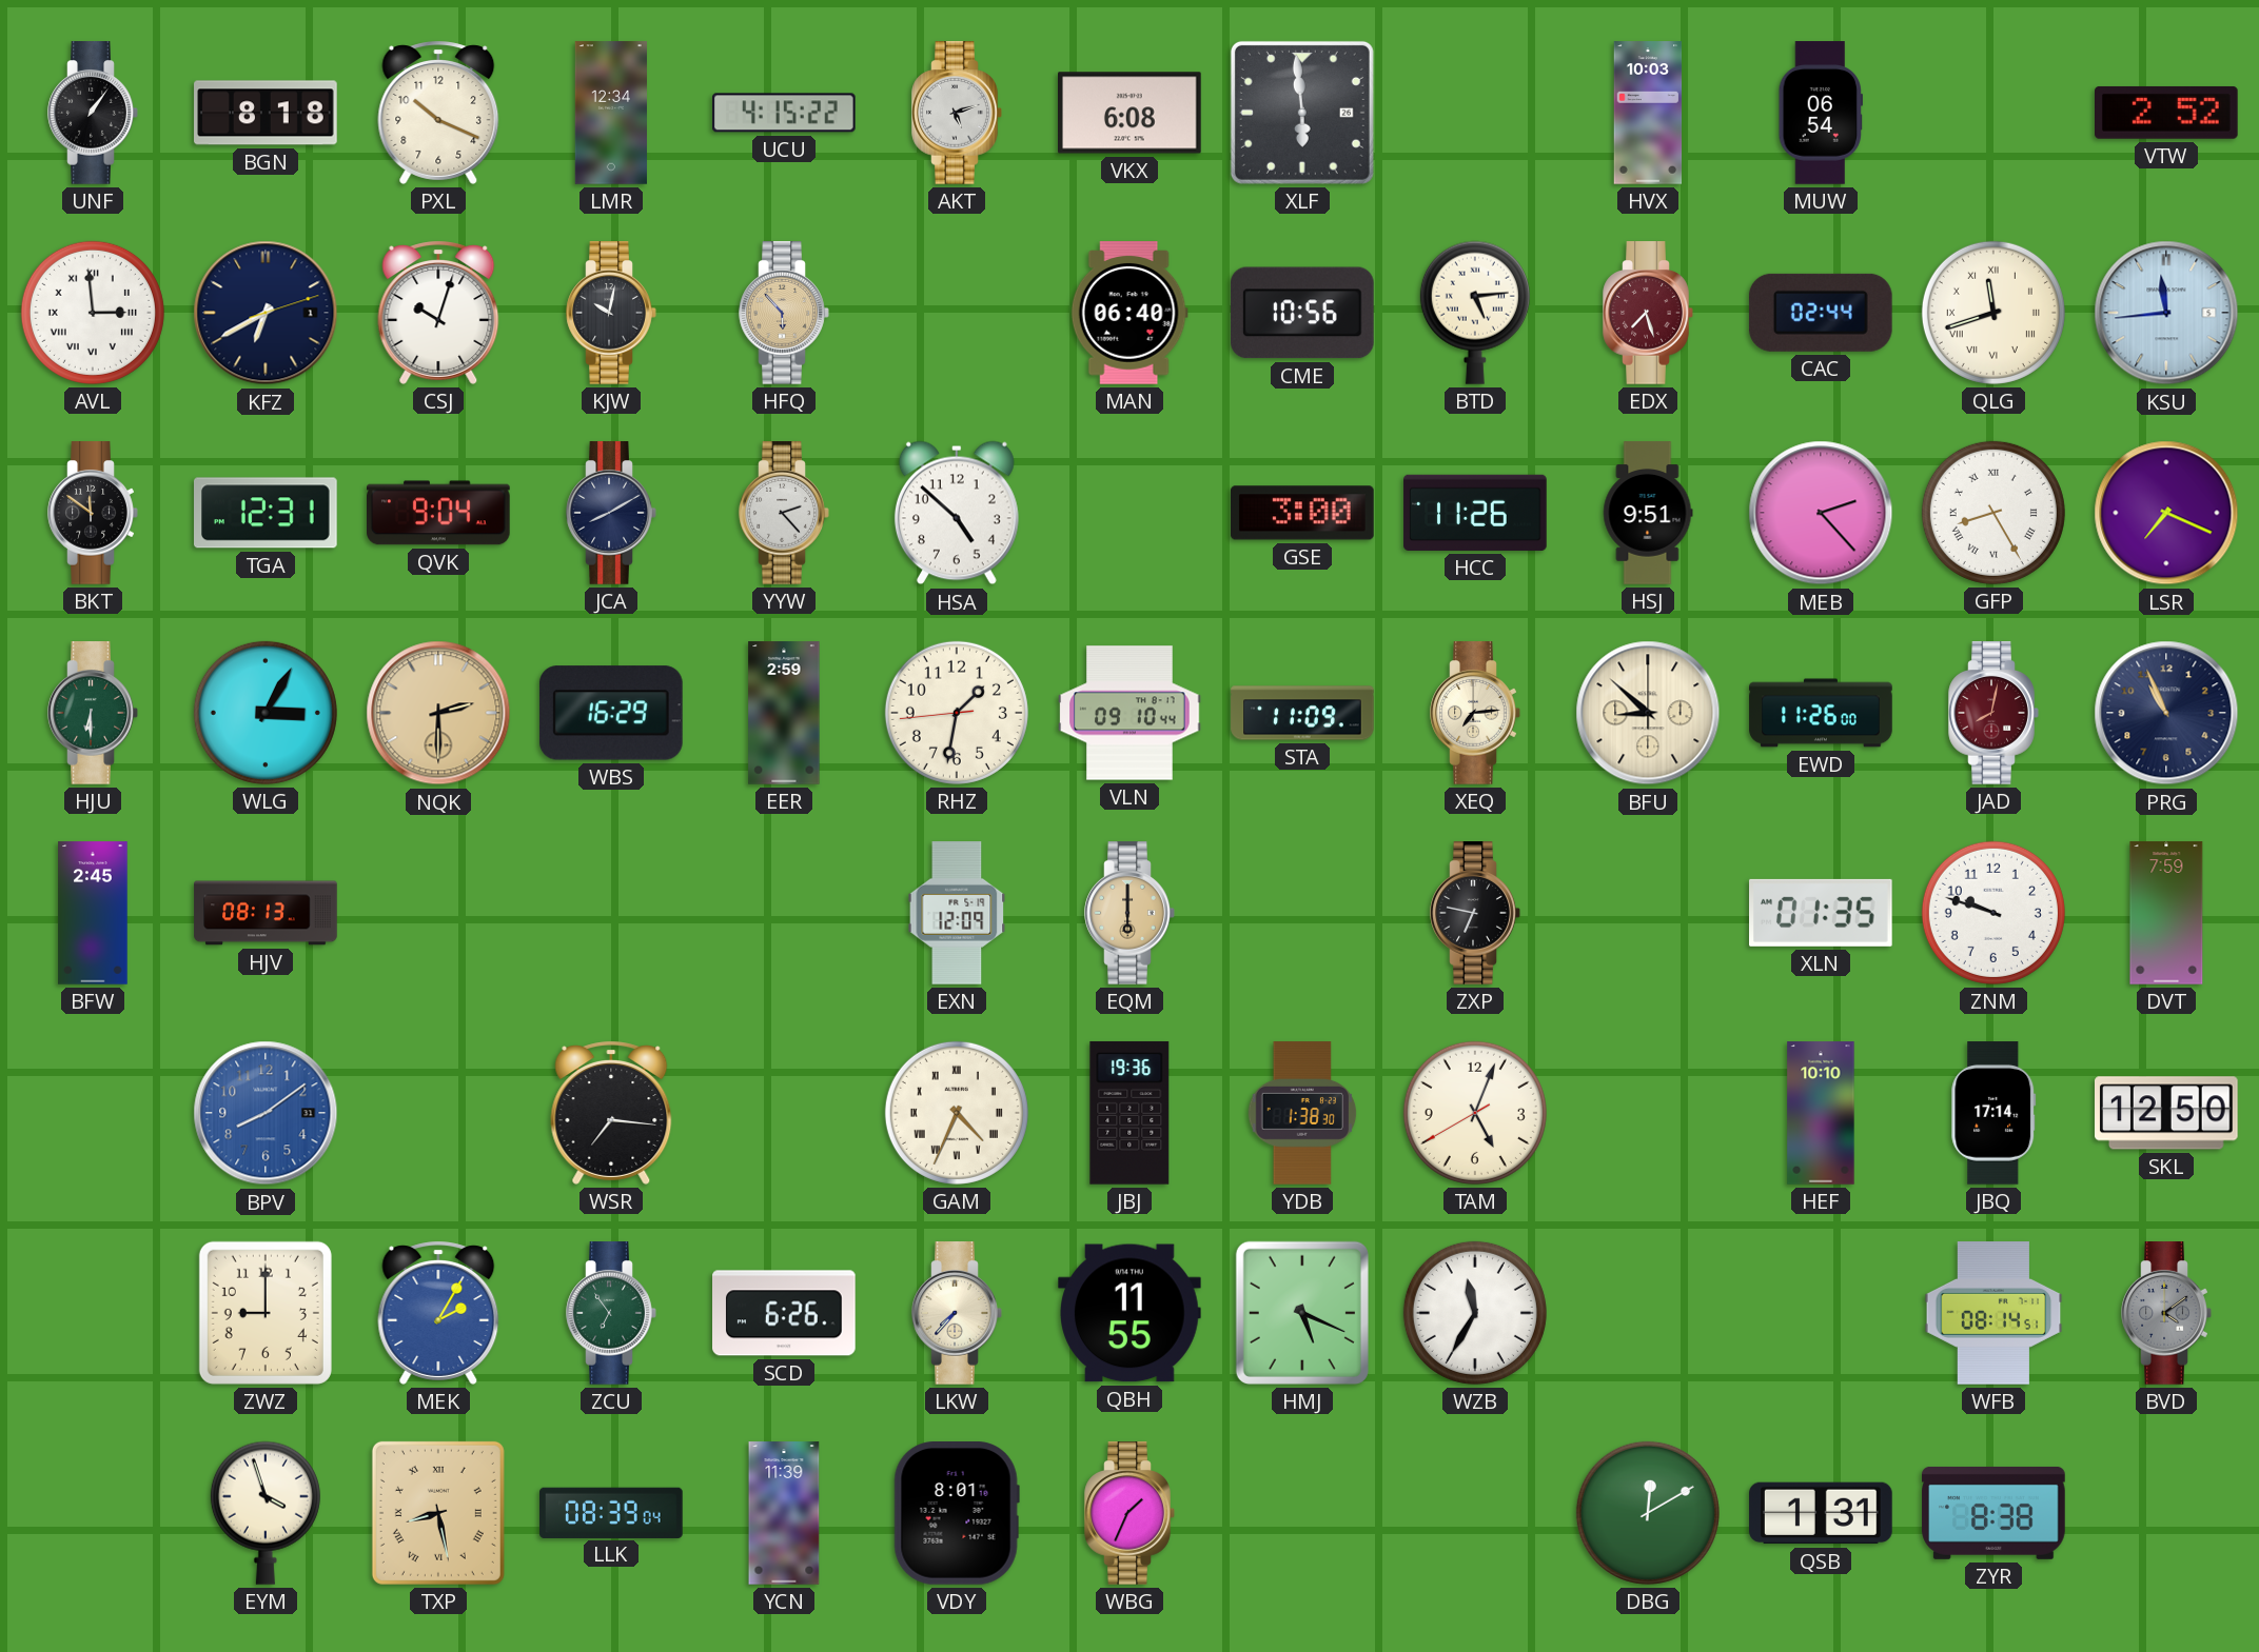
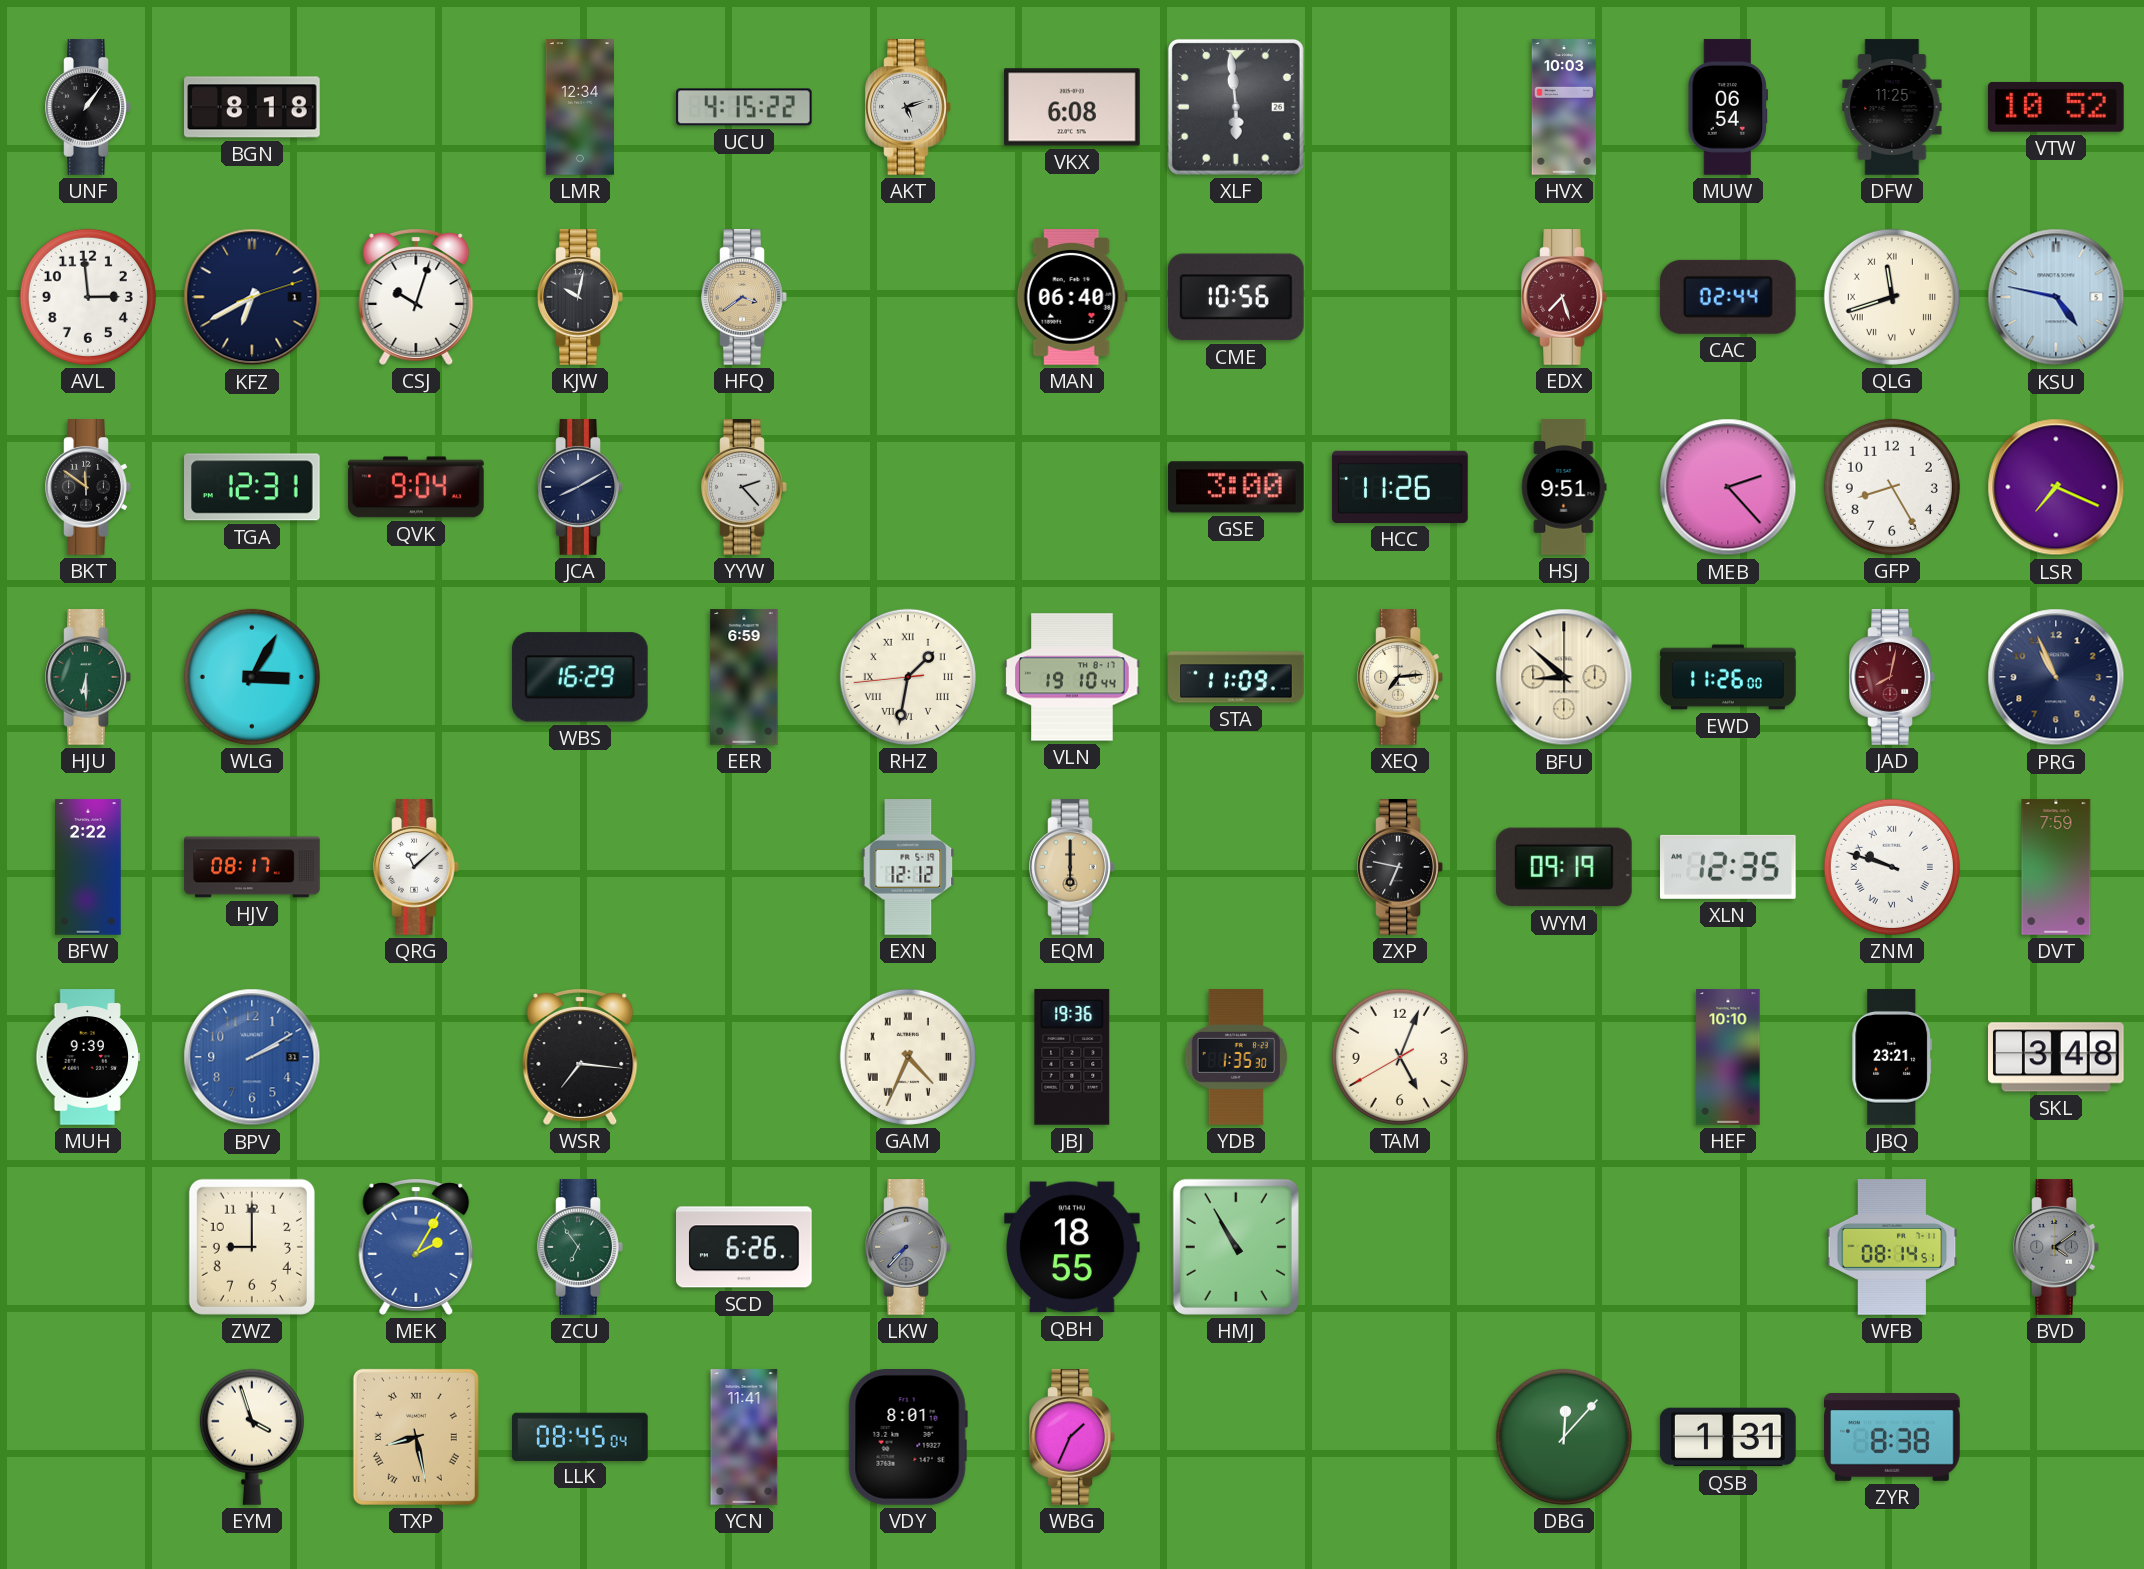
PXL: 10:19 -> none
DFW: none -> 11:25
VTW: 2:52 -> 10:52
AVL numerals: Roman -> Arabic
HFQ: 5:53 -> 3:39
BTD: 5:14 -> none
KSU: 11:44 -> 4:47
HSA: 4:52 -> none
GFP numerals: Roman -> Arabic
NQK: 2:30 -> none
EER: 2:59 -> 6:59
RHZ numerals: Arabic -> Roman
VLN: 09:10 -> 19:10
BFW: 2:45 -> 2:22
HJV: 08:13 -> 08:17
QRG: none -> 11:08
EXN: 12:09 -> 12:12
WYM: none -> 09:19
XLN: 01:35 -> 12:35
ZNM numerals: Arabic -> Roman
MUH: none -> 9:39
BPV: 8:09 -> 2:10
YDB: 1:38 -> 1:35
JBQ: 17:14 -> 23:21
SKL: 12:50 -> 3:48
LKW dial: cream -> grey
QBH: 11:55 -> 18:55
HMJ: 5:19 -> 10:55
WZB: 11:35 -> none
LLK: 08:39 -> 08:45
YCN: 11:39 -> 11:41
DBG: 12:10 -> 12:07
